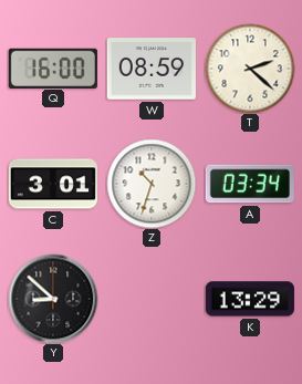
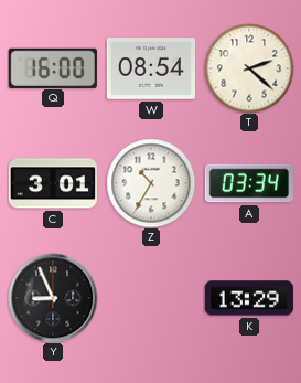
W: 08:59 -> 08:54
Z: 10:33 -> 10:35
Y: 8:52 -> 8:56
